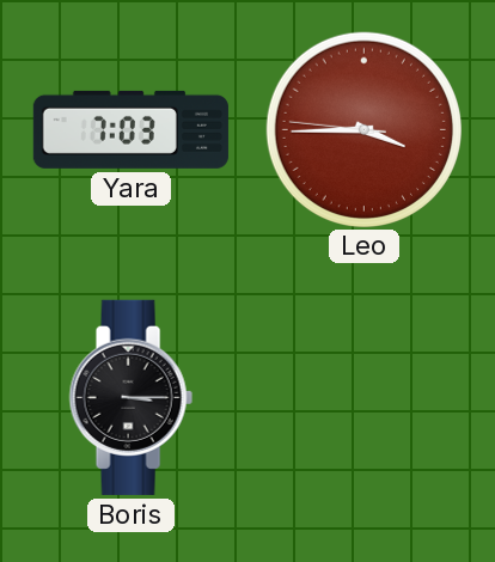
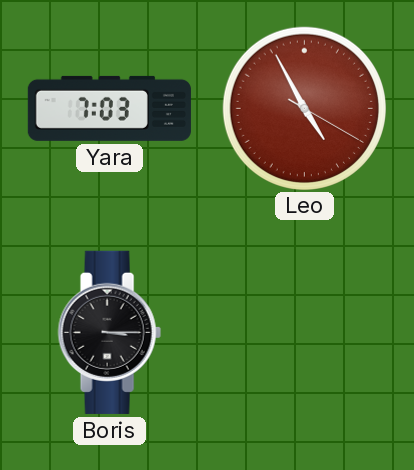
Leo: 3:44 -> 4:55
